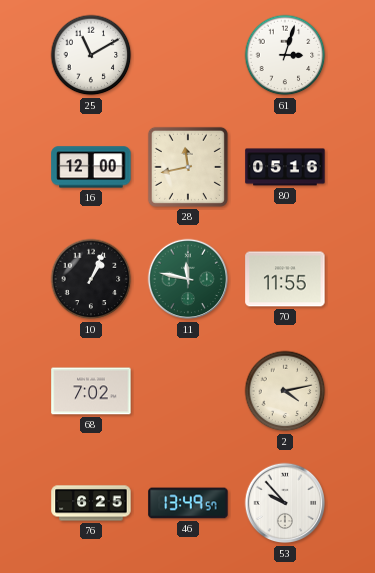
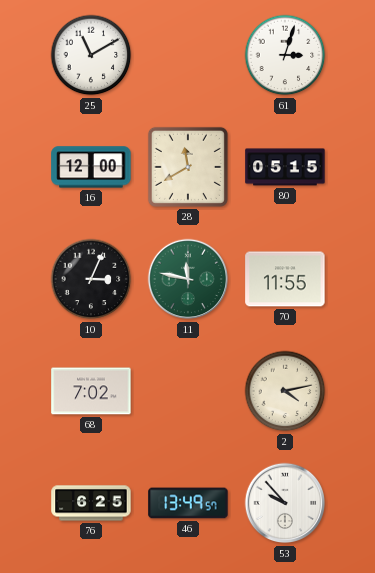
28: 11:43 -> 11:40
80: 05:16 -> 05:15
10: 1:04 -> 3:04
